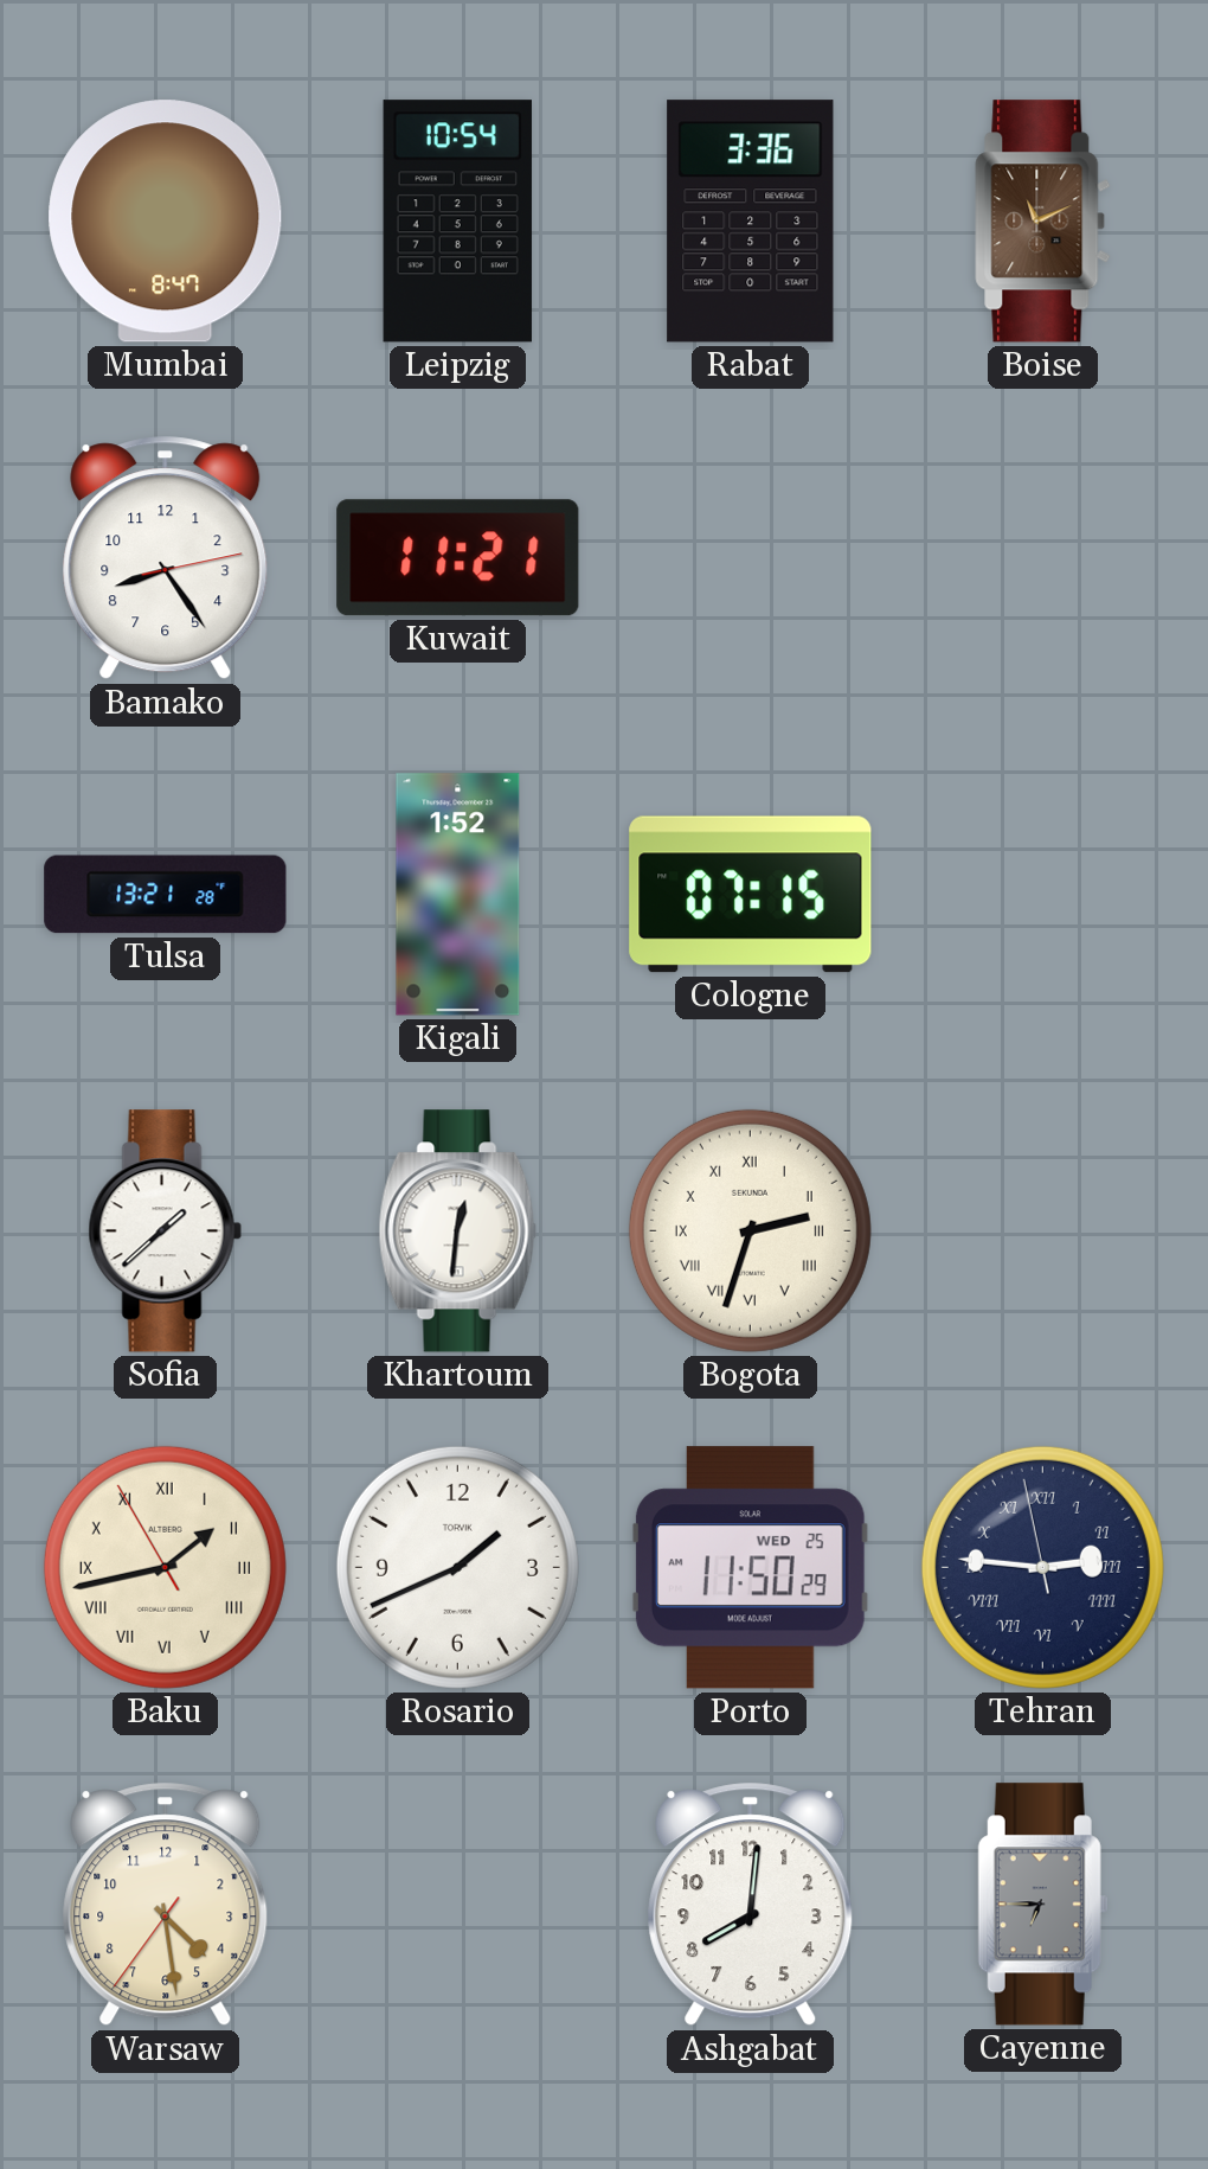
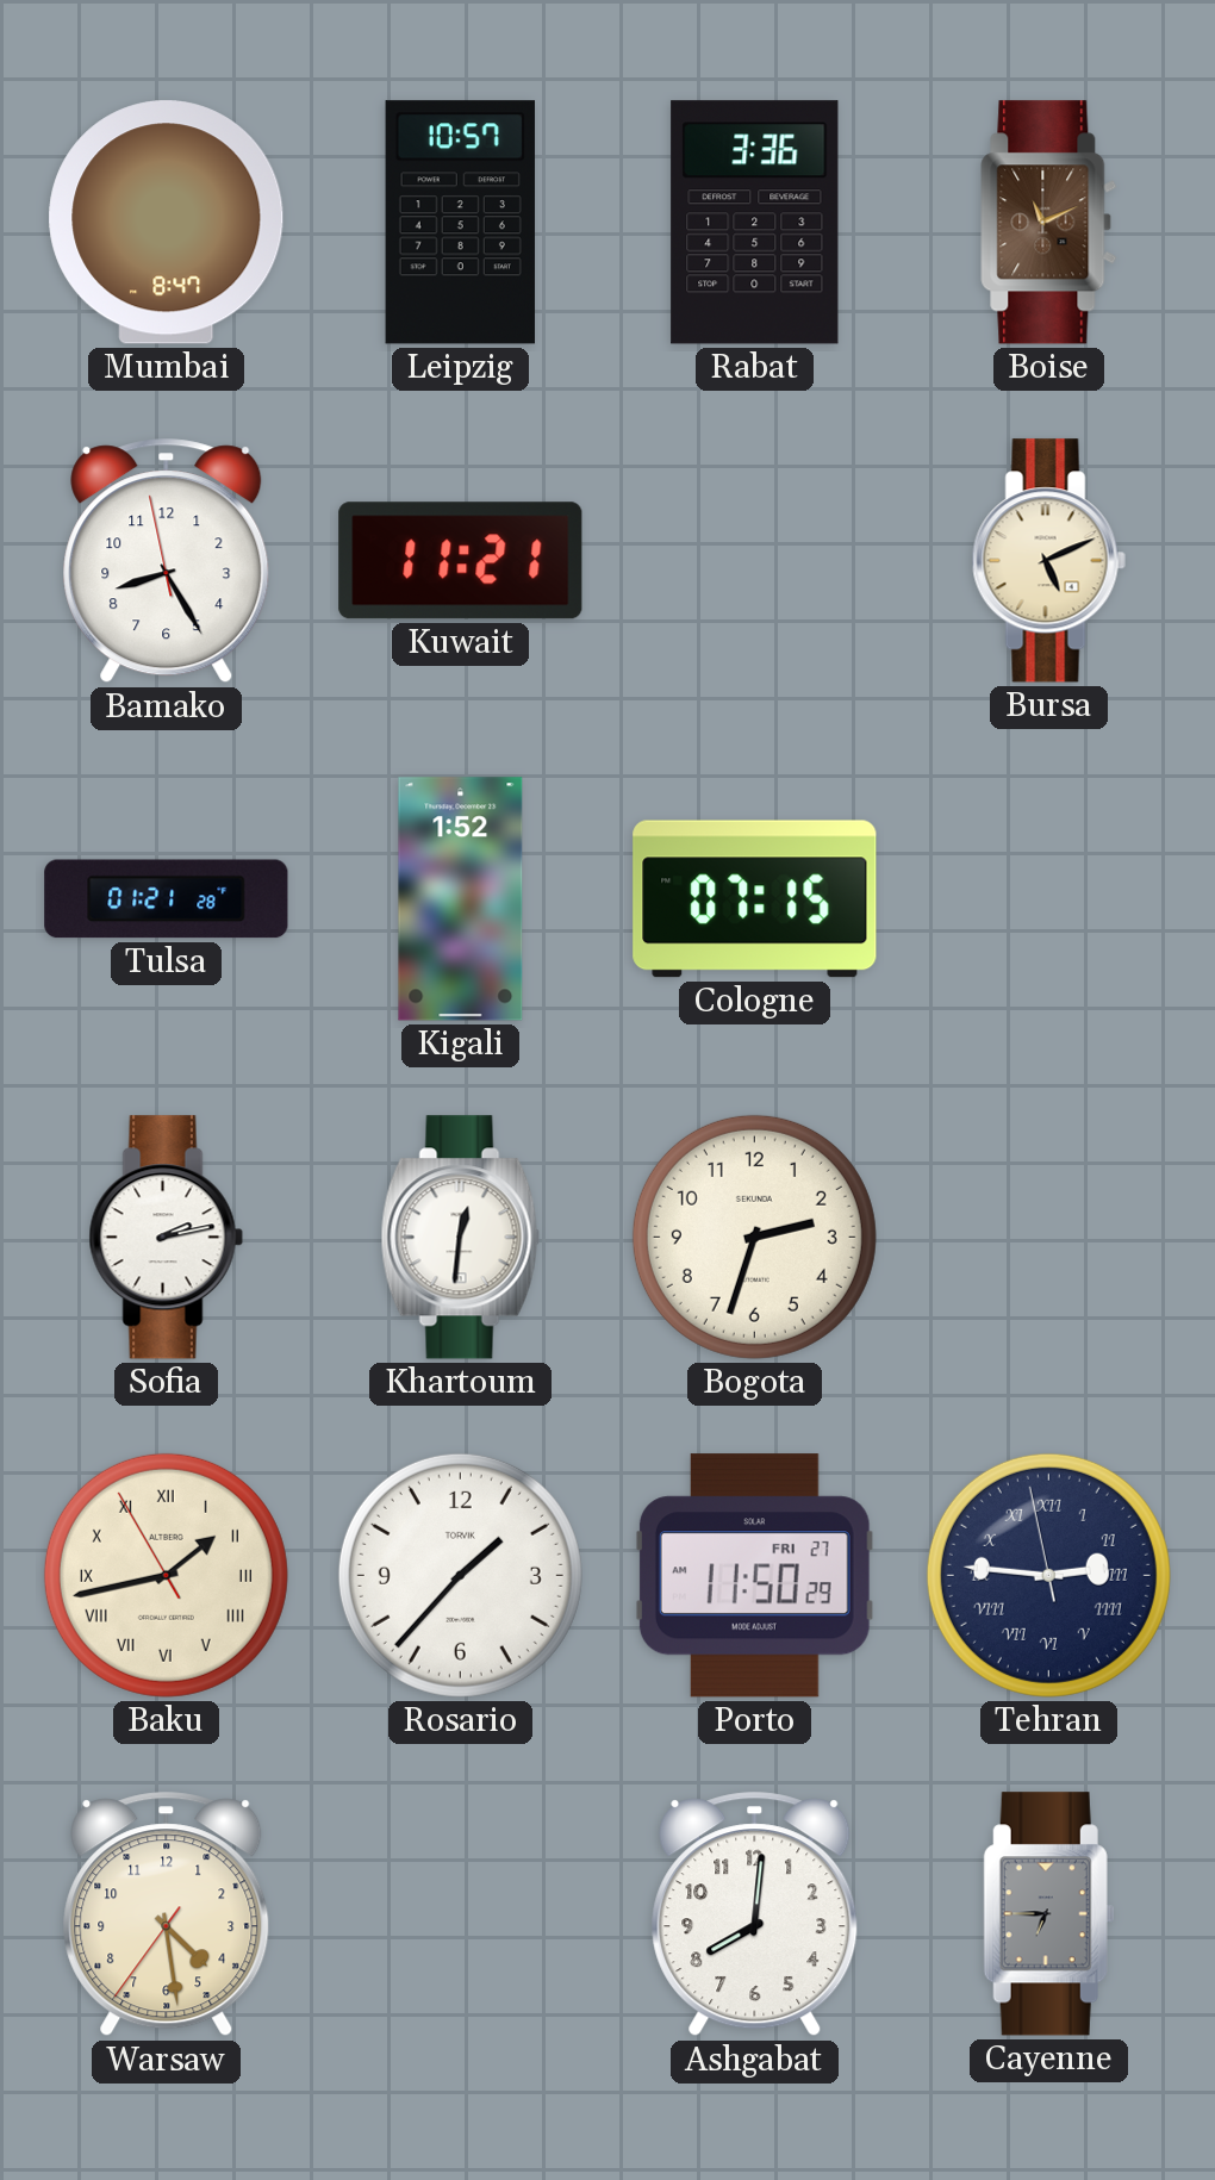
Leipzig: 10:54 -> 10:57
Bamako: 8:24:13 -> 8:24:58
Bursa: none -> 5:11
Tulsa: 13:21 -> 01:21
Sofia: 1:38 -> 2:13
Bogota numerals: Roman -> Arabic
Rosario: 1:41 -> 1:37
Porto date: WED 25 -> FRI 27
